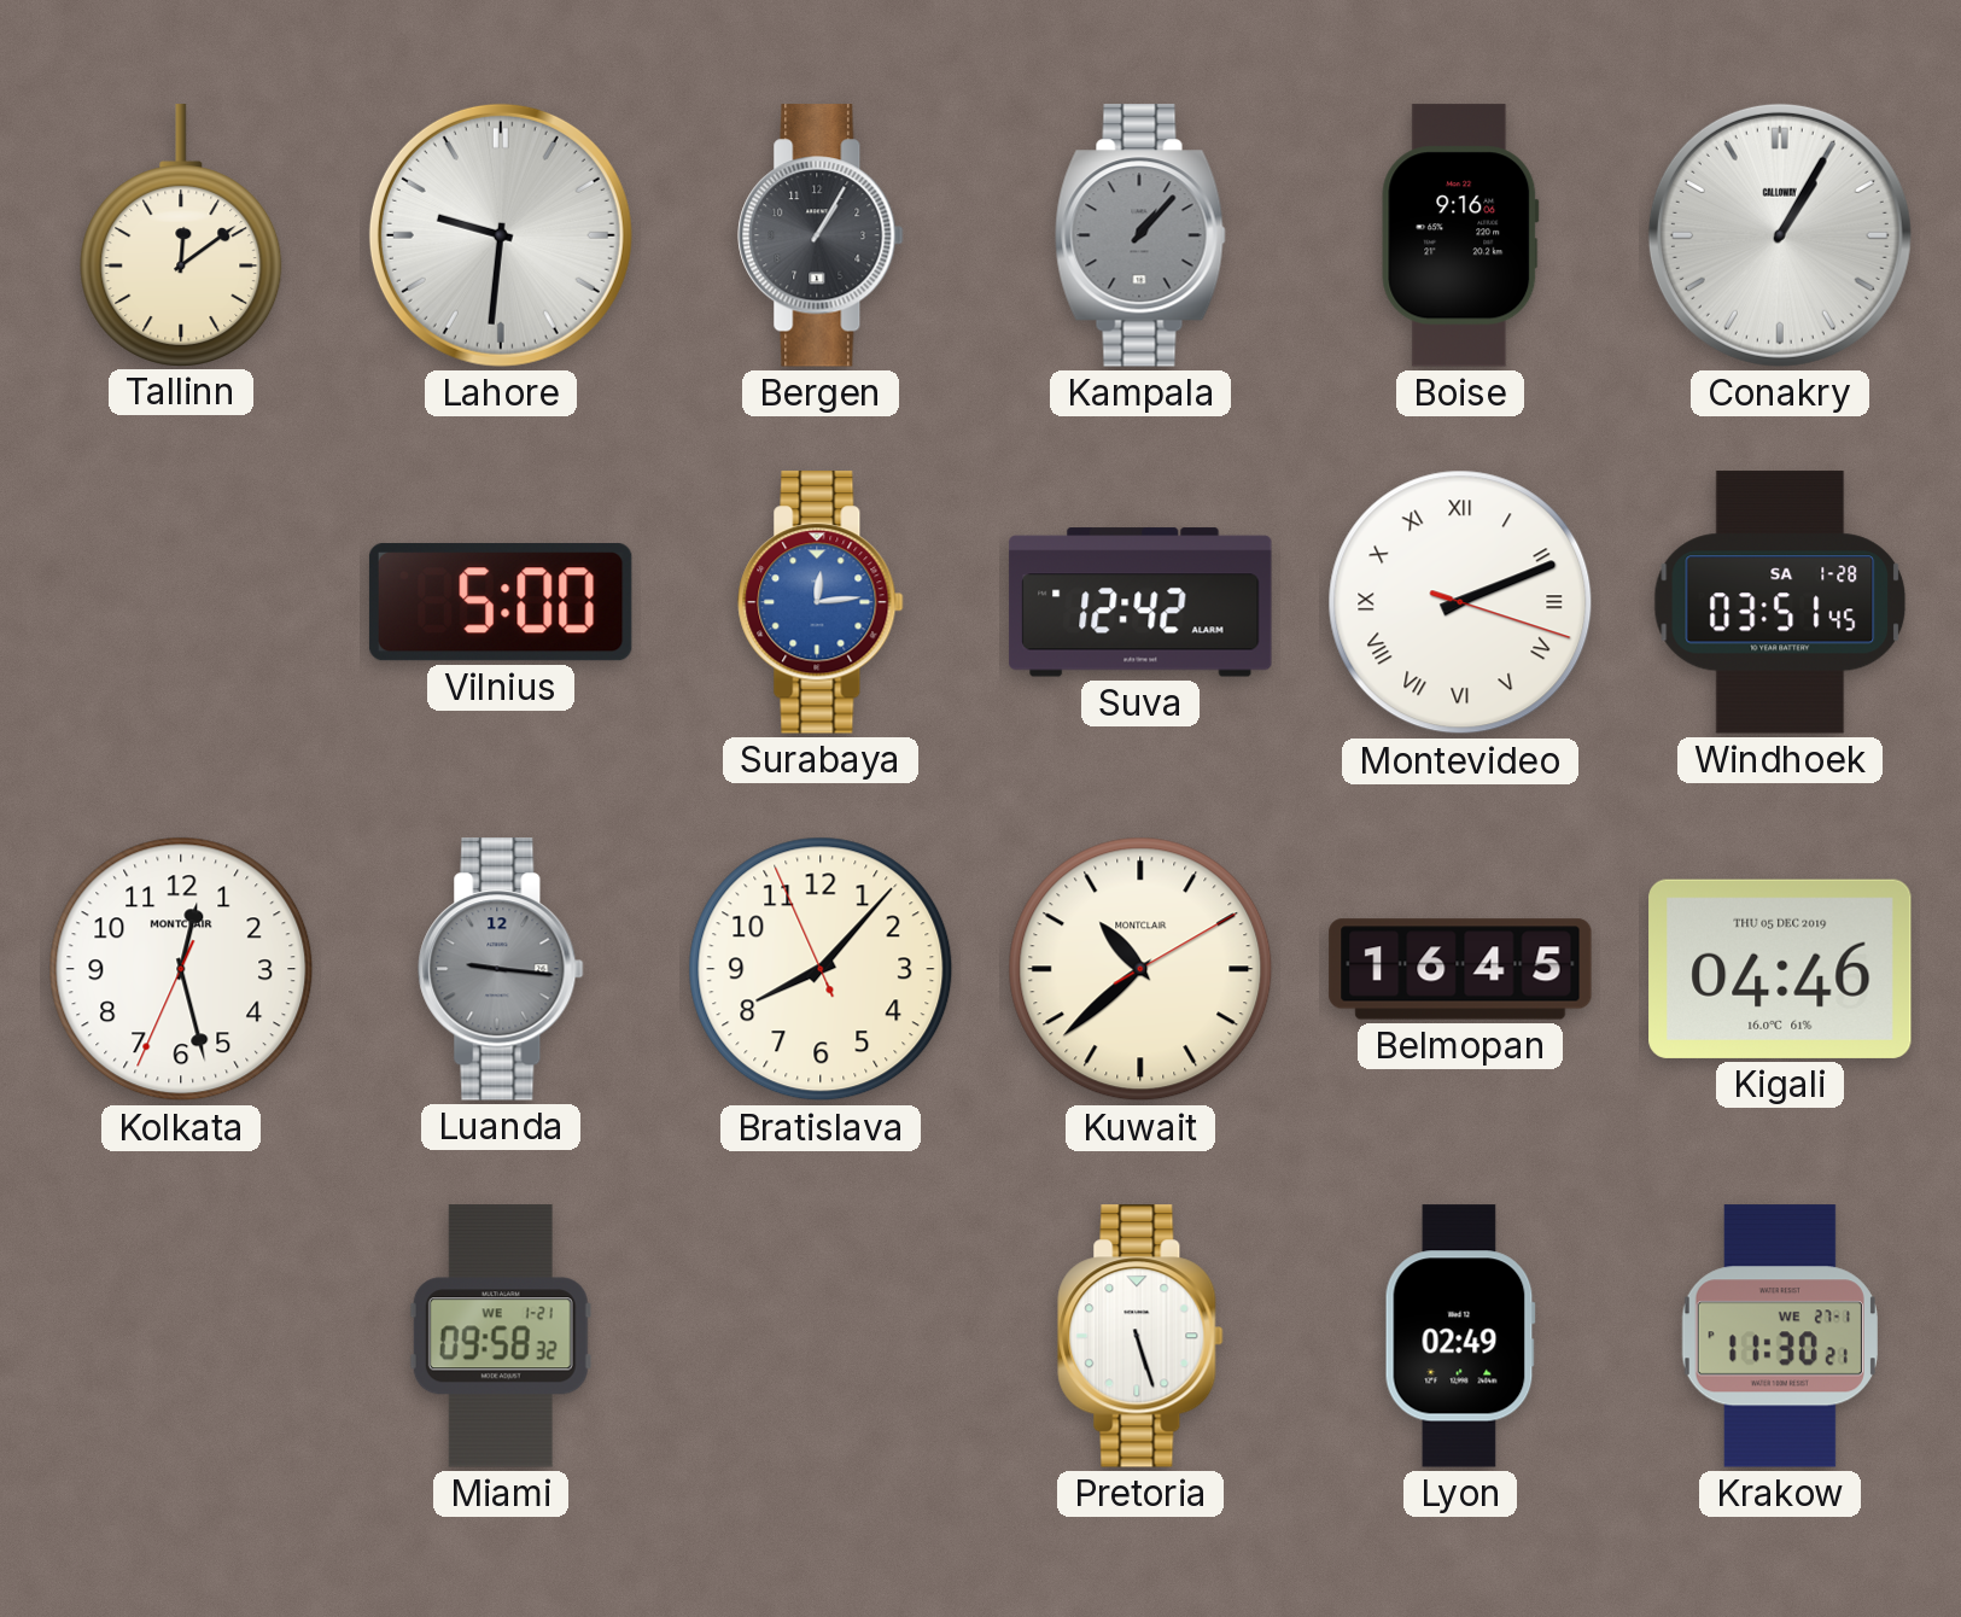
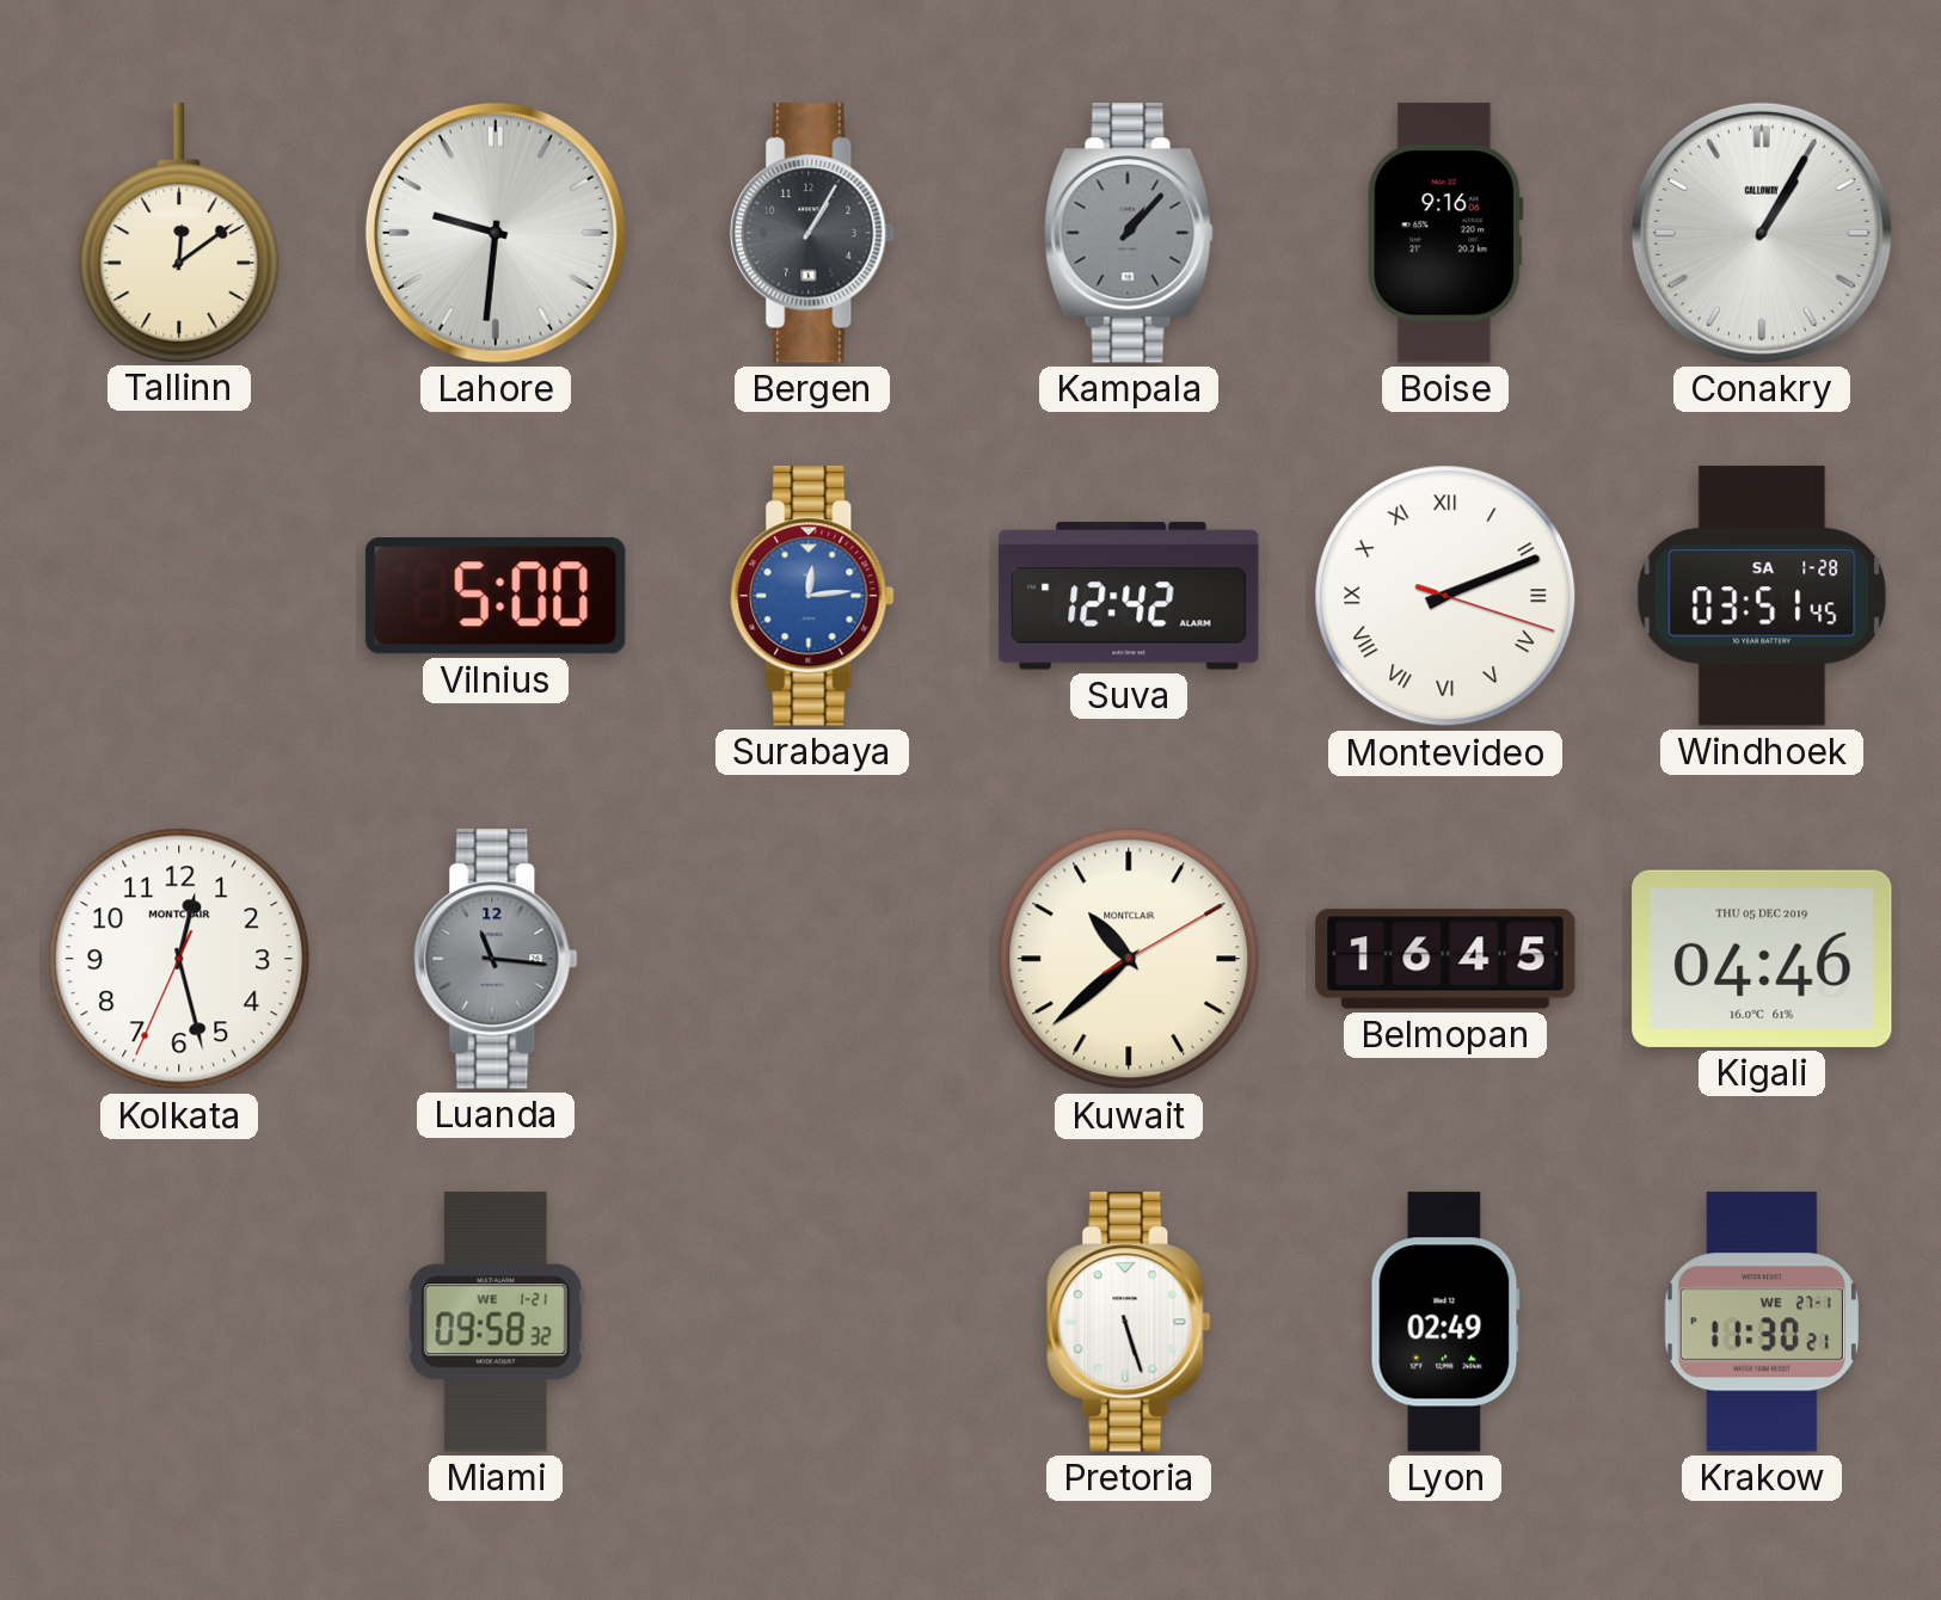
Luanda: 9:16 -> 11:16
Bratislava: 8:06 -> none
